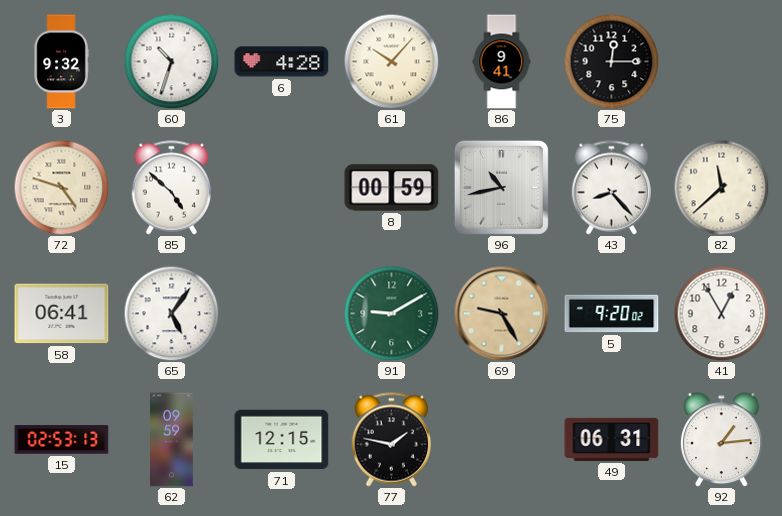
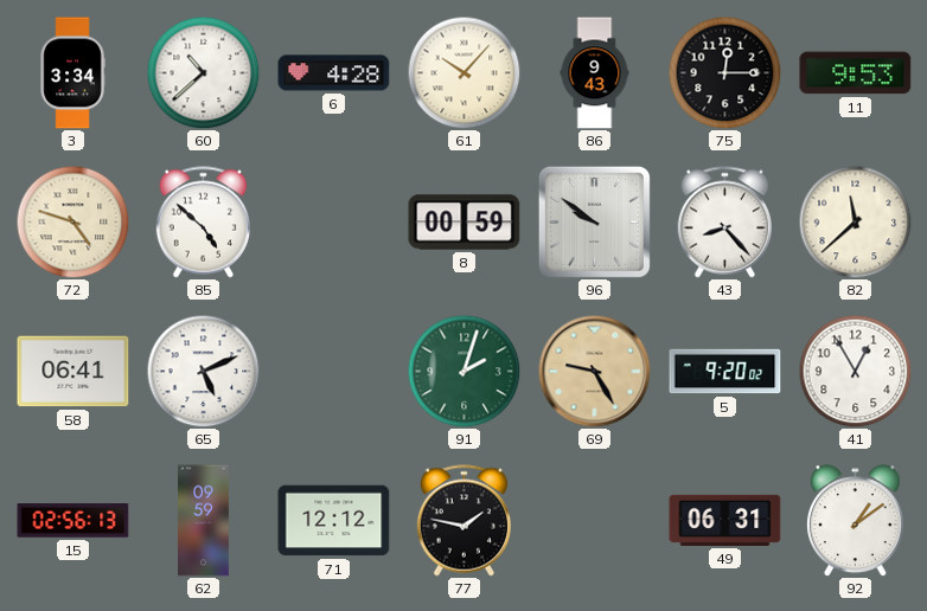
3: 9:32 -> 3:34
60: 10:33 -> 10:38
86: 9:41 -> 9:43
11: none -> 9:53
96: 10:43 -> 9:51
65: 5:06 -> 5:11
91: 9:10 -> 2:03
15: 02:53 -> 02:56
71: 12:15 -> 12:12
92: 1:14 -> 1:09
